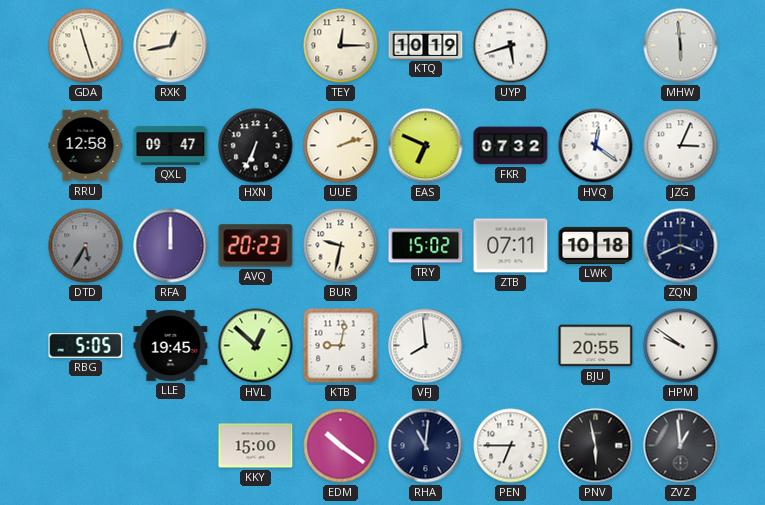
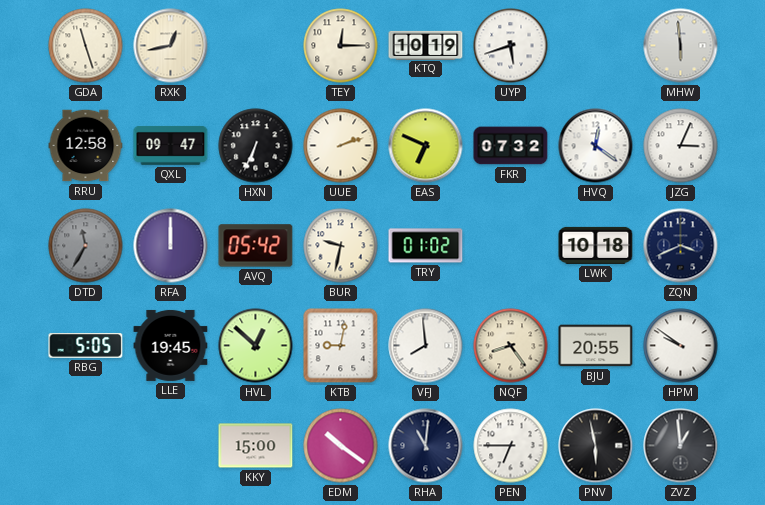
DTD: 5:35 -> 11:35
AVQ: 20:23 -> 05:42
TRY: 15:02 -> 01:02
ZTB: 07:11 -> none
NQF: none -> 8:24
